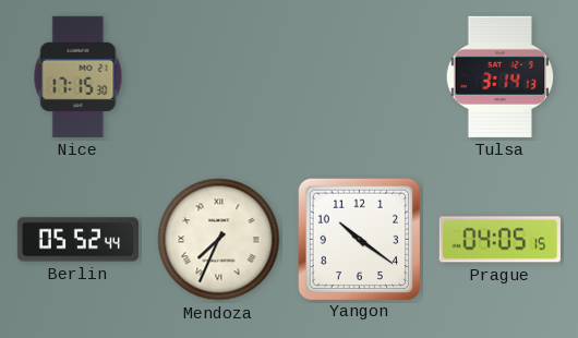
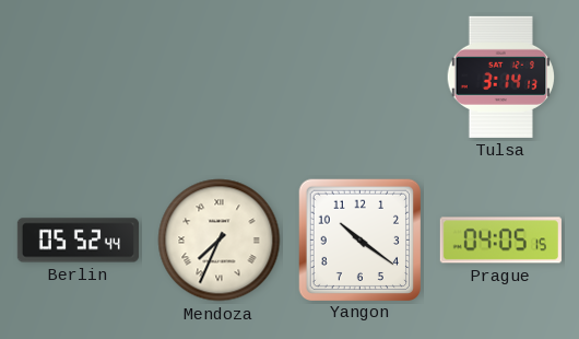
Nice: 17:15 -> none
